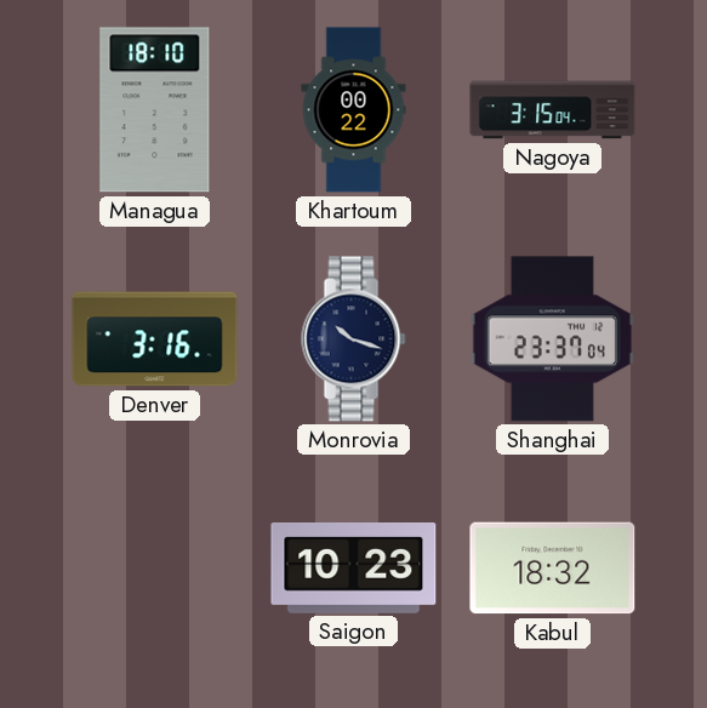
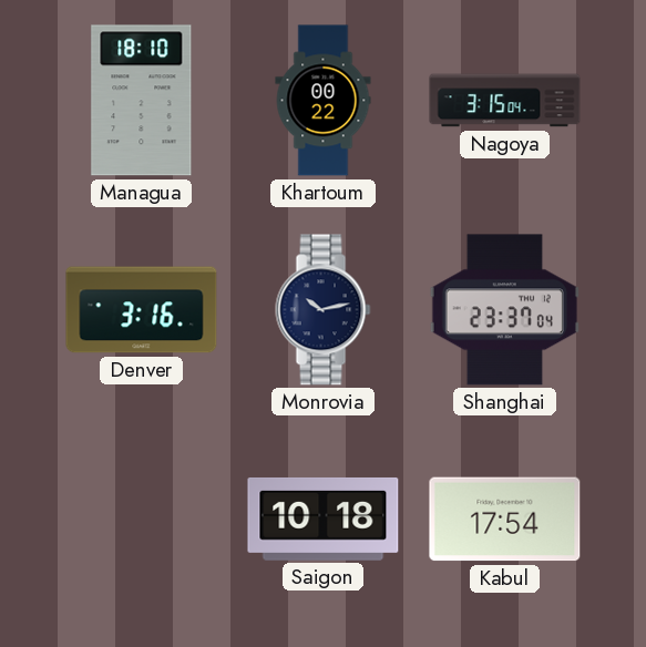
Monrovia: 10:18 -> 10:13
Saigon: 10:23 -> 10:18
Kabul: 18:32 -> 17:54
